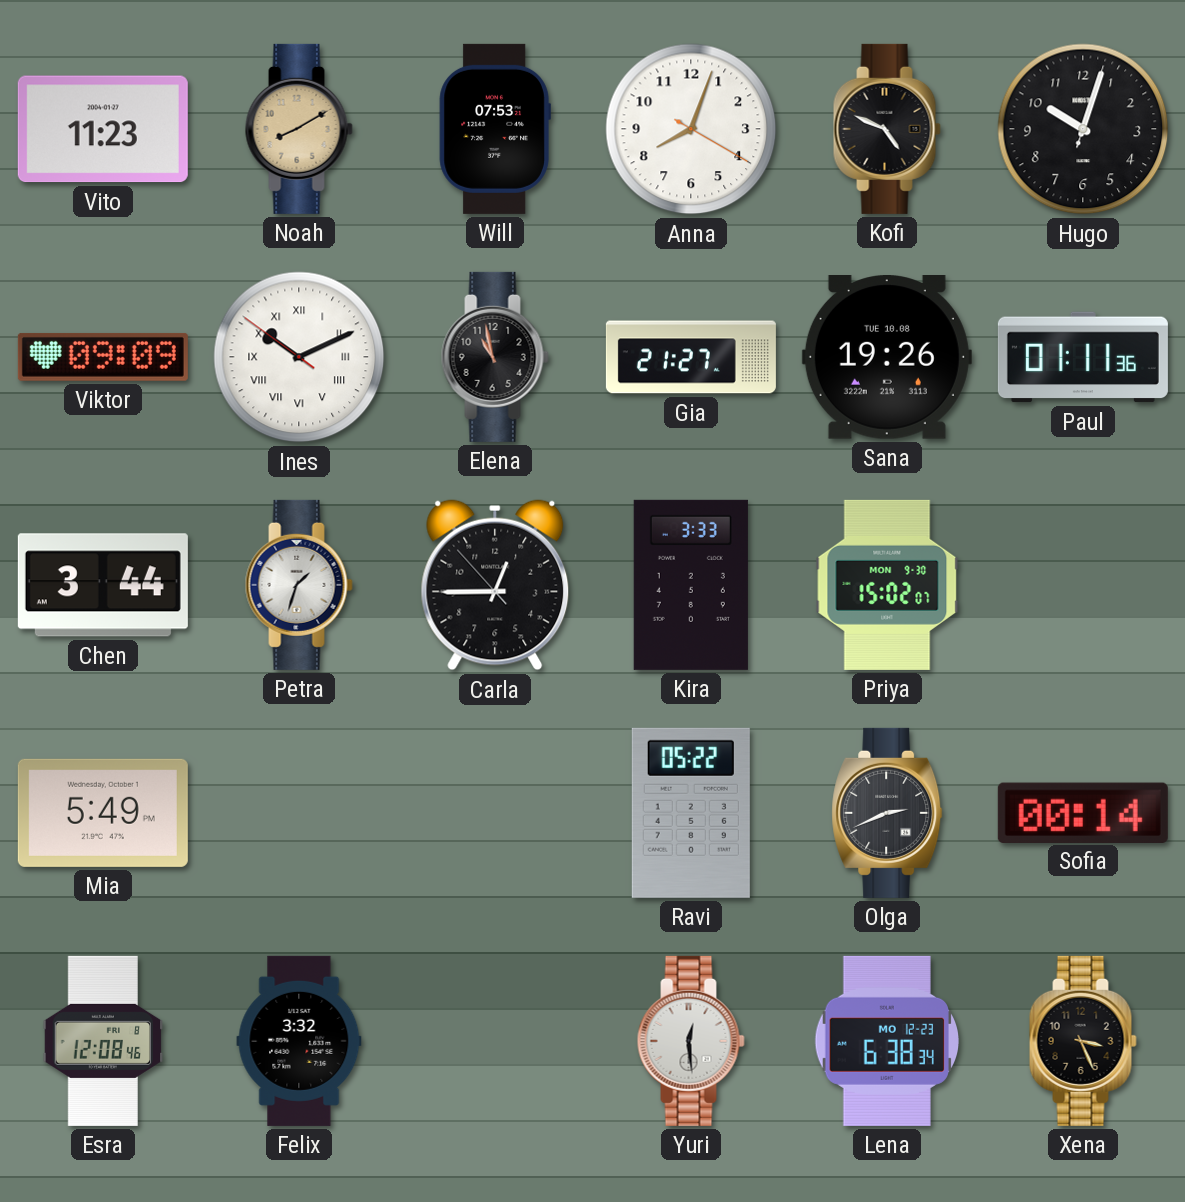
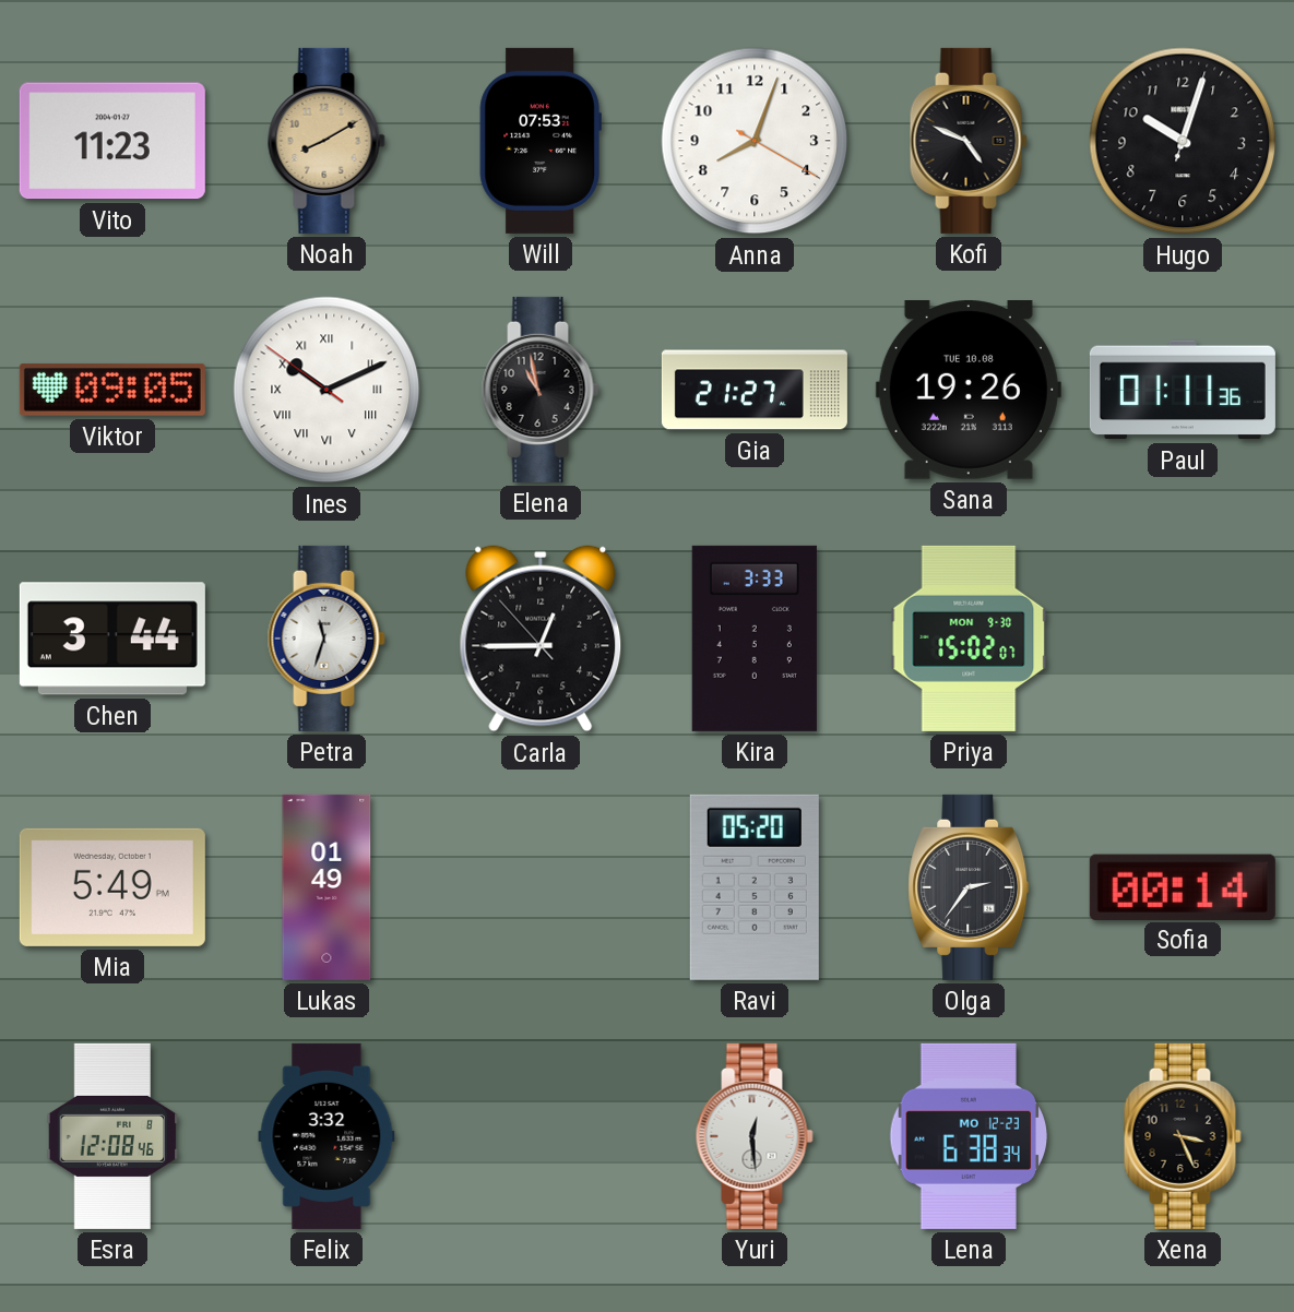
Viktor: 09:09 -> 09:05
Petra: 1:33 -> 11:33
Lukas: none -> 01:49
Ravi: 05:22 -> 05:20
Olga: 2:41 -> 2:36
